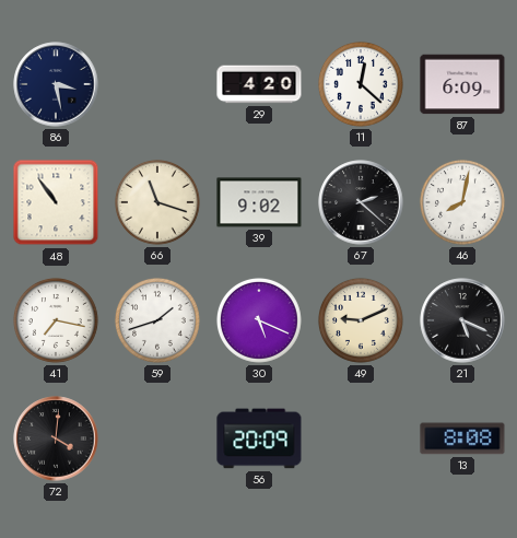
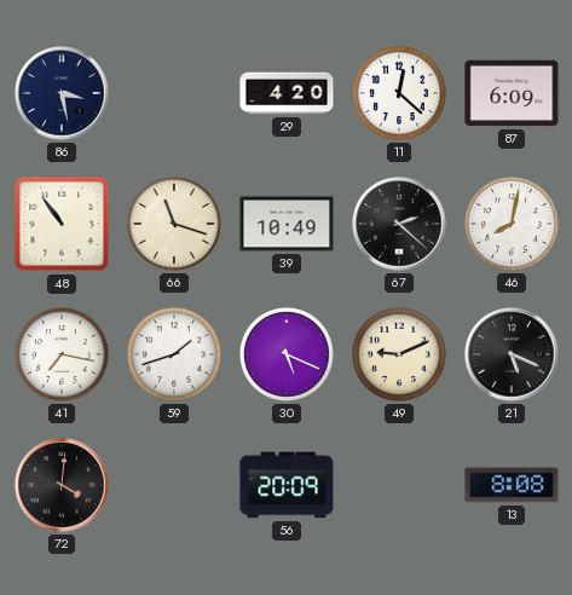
39: 9:02 -> 10:49
